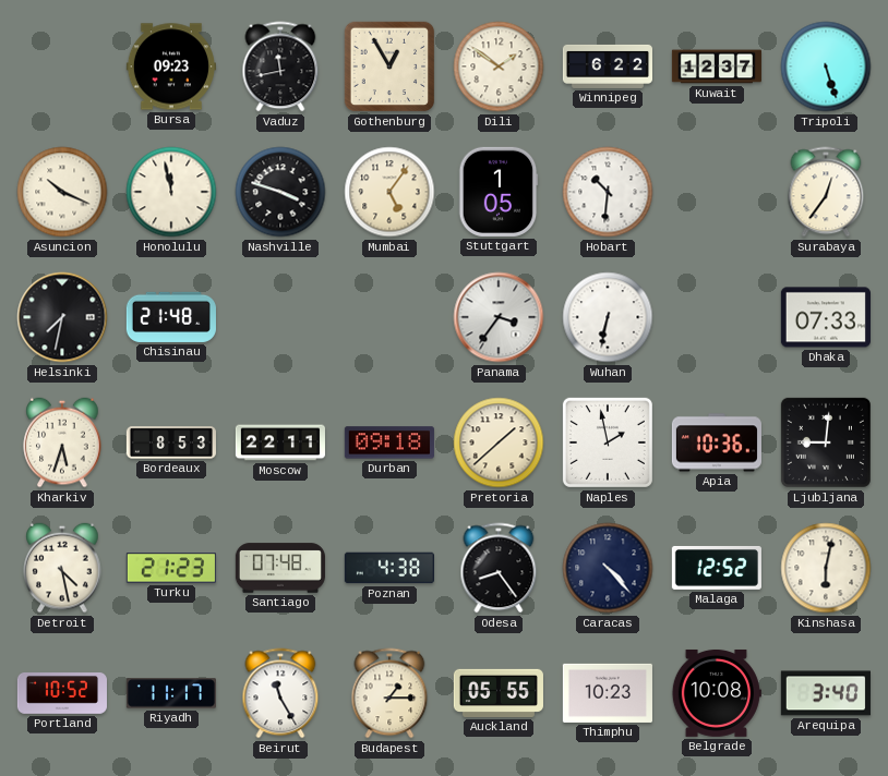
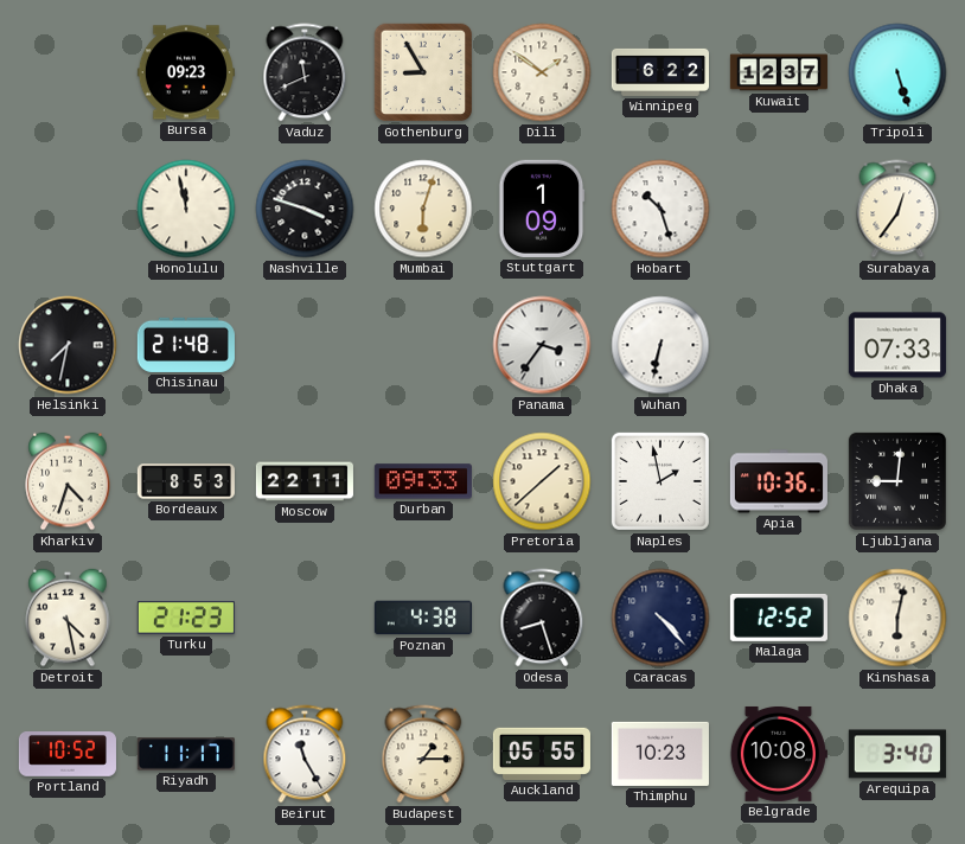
Vaduz: 11:43 -> 11:41
Gothenburg: 12:55 -> 8:55
Asuncion: 10:19 -> none
Mumbai: 5:06 -> 6:03
Stuttgart: 1:05 -> 1:09
Hobart: 10:31 -> 10:27
Kharkiv: 5:33 -> 4:33
Durban: 09:18 -> 09:33
Santiago: 07:48 -> none
Odesa: 8:24 -> 8:27
